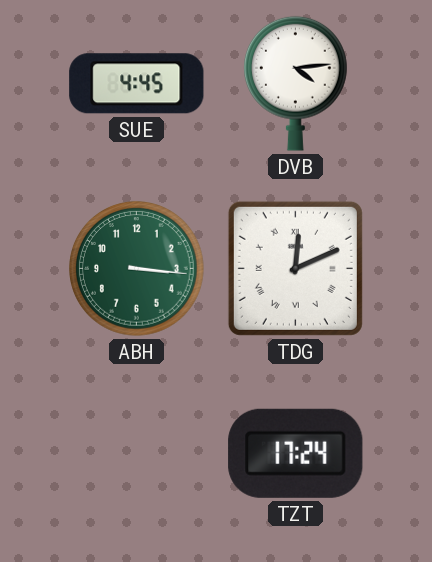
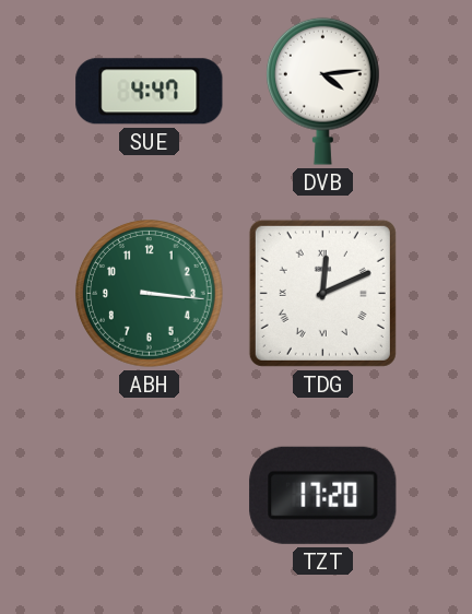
SUE: 4:45 -> 4:47
TZT: 17:24 -> 17:20
